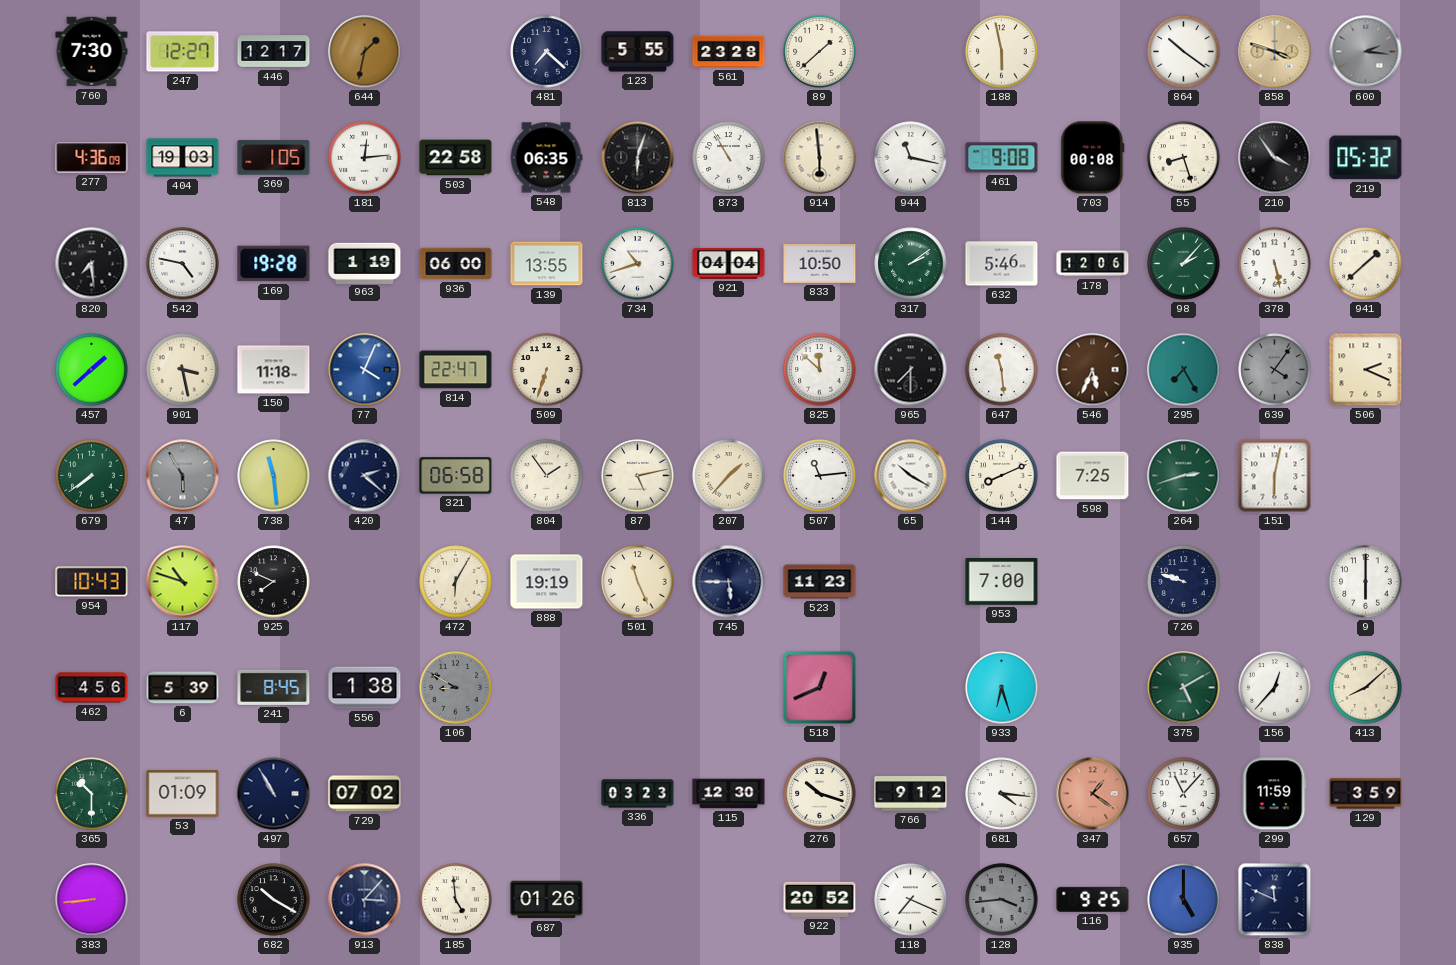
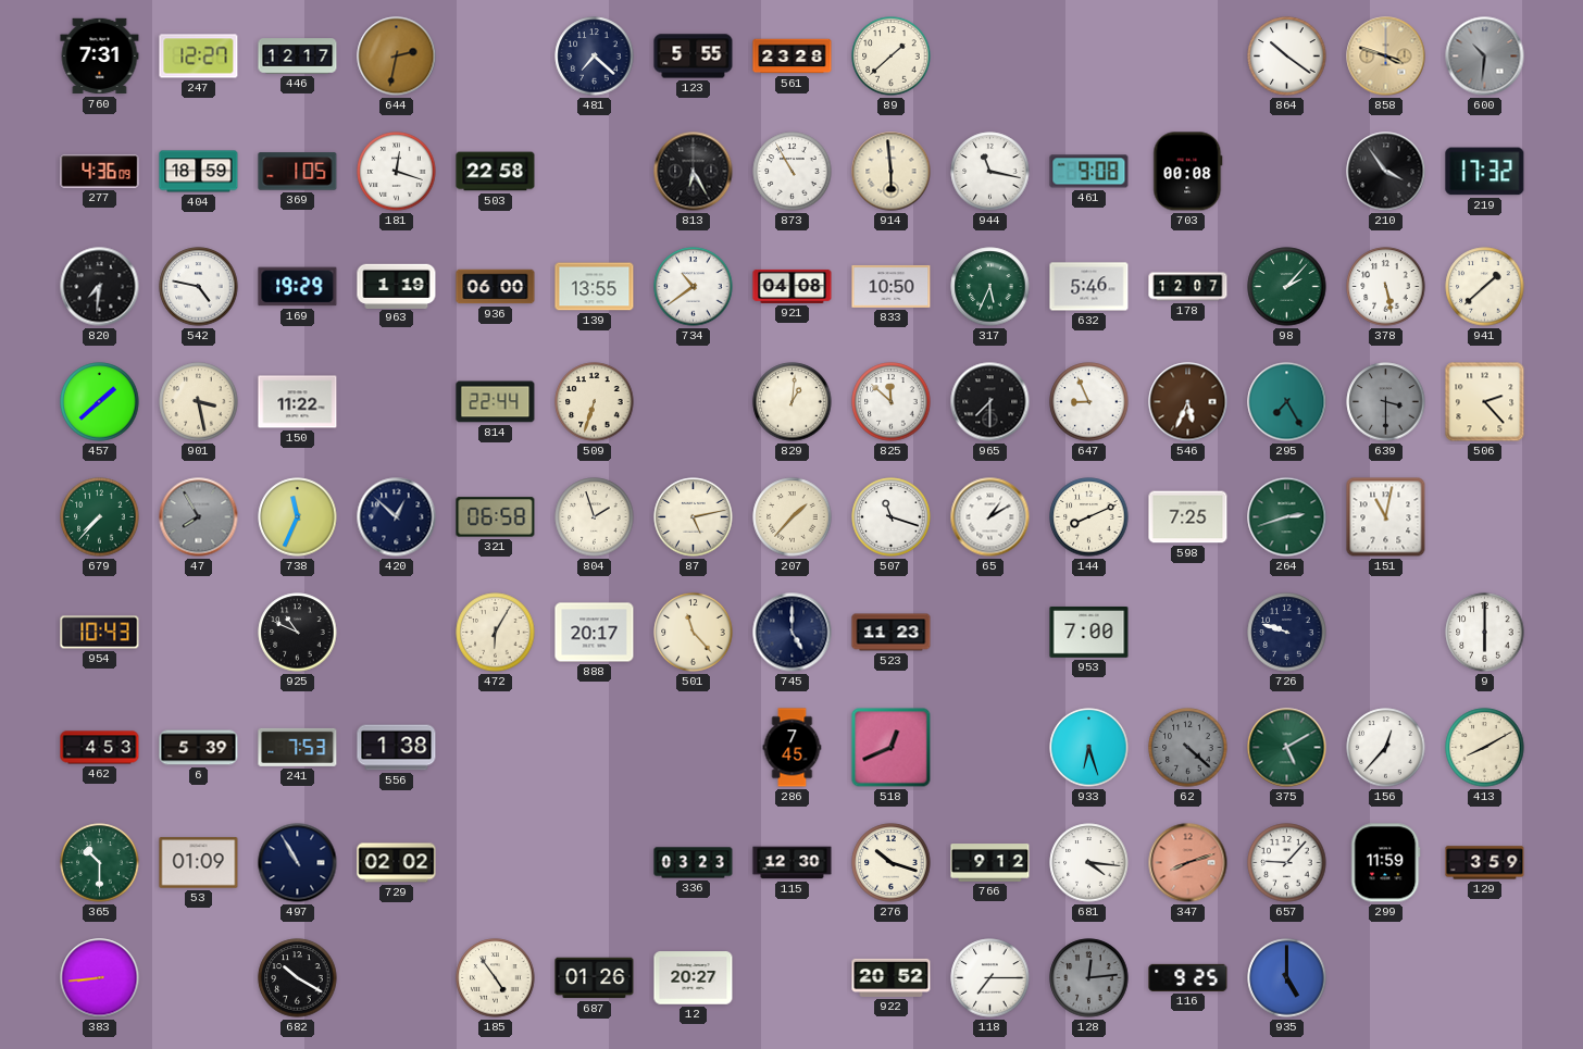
760: 7:30 -> 7:31
644: 1:32 -> 2:32
188: 5:58 -> none
600: 2:16 -> 10:31
404: 19:03 -> 18:59
181: 12:14 -> 12:18
548: 06:35 -> none
813: 6:03 -> 6:25
55: 8:27 -> none
219: 05:32 -> 17:32
820: 7:29 -> 7:31
169: 19:28 -> 19:29
734: 10:42 -> 10:39
921: 04:04 -> 04:08
317: 2:09 -> 5:34
178: 12:06 -> 12:07
150: 11:18 -> 11:22
77: 4:04 -> none
814: 22:47 -> 22:44
829: none -> 1:01
647: 11:29 -> 8:56
639: 4:06 -> 3:30
506: 2:19 -> 2:23
679: 7:39 -> 7:37
47: 5:55 -> 7:55
738: 11:29 -> 11:34
420: 2:22 -> 12:52
804: 1:54 -> 1:57
507: 11:14 -> 11:18
65: 10:20 -> 1:10
151: 6:02 -> 11:02
117: 10:48 -> none
925: 7:49 -> 10:49
888: 19:19 -> 20:17
501: 11:26 -> 11:23
745: 5:45 -> 5:00
462: 4:56 -> 4:53
241: 8:45 -> 7:53
106: 8:50 -> none
286: none -> 7:45
62: none -> 4:22
413: 8:08 -> 8:10
729: 07:02 -> 02:02
347: 1:21 -> 8:12
657: 11:07 -> 9:07
913: 3:07 -> none
185: 4:59 -> 4:54
12: none -> 20:27
118: 7:19 -> 7:15
128: 3:44 -> 12:14
838: 11:49 -> none
